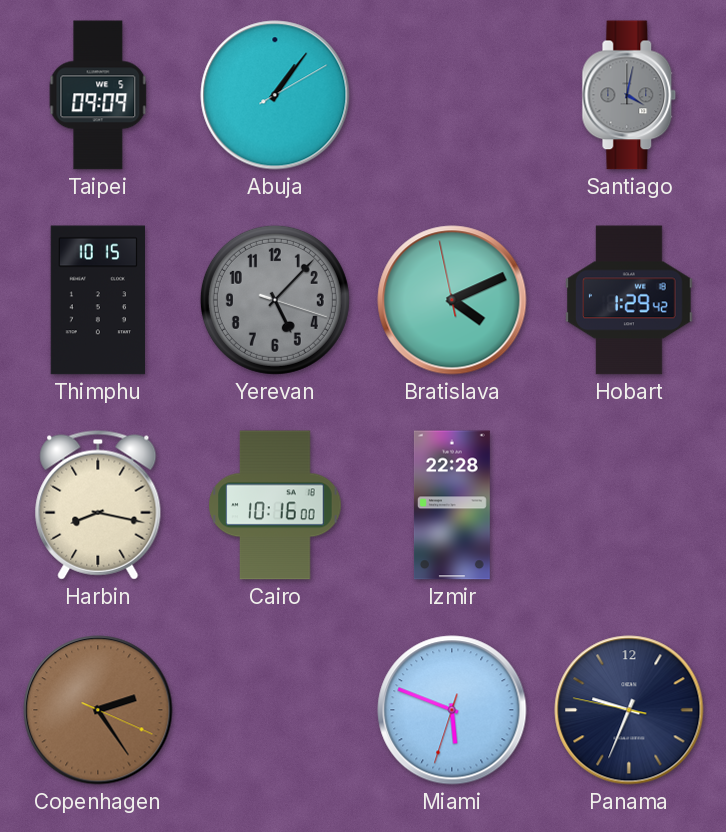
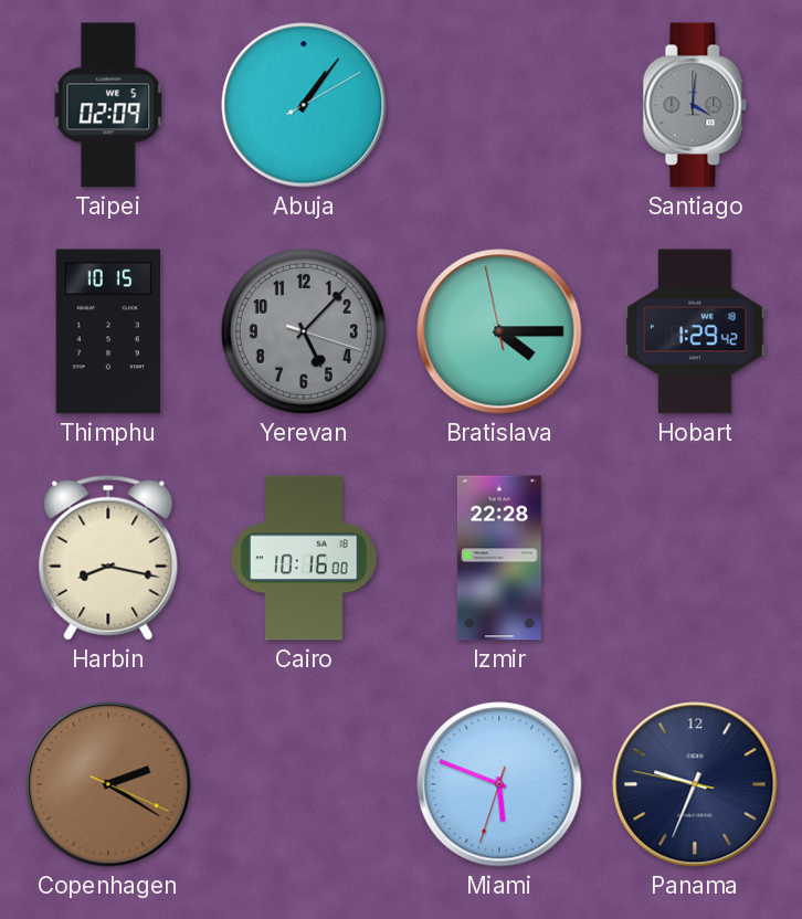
Taipei: 09:09 -> 02:09
Santiago: 4:02 -> 4:01
Bratislava: 4:10 -> 4:14
Copenhagen: 2:24 -> 2:20
